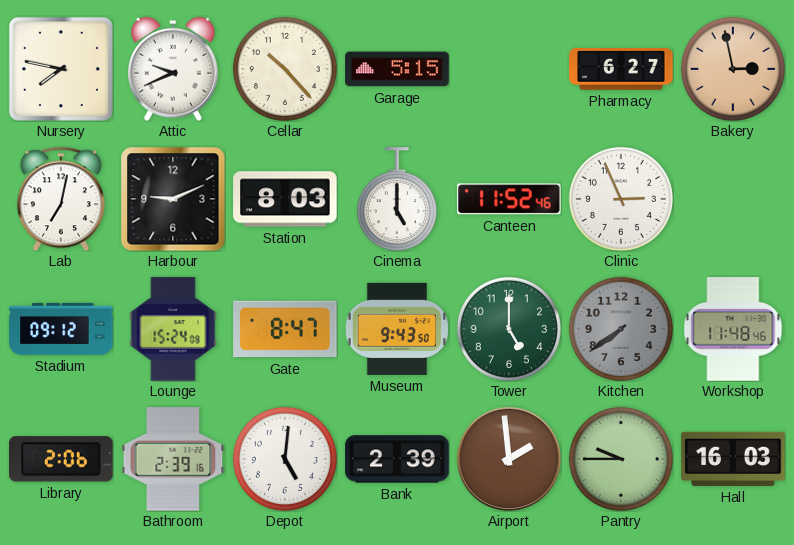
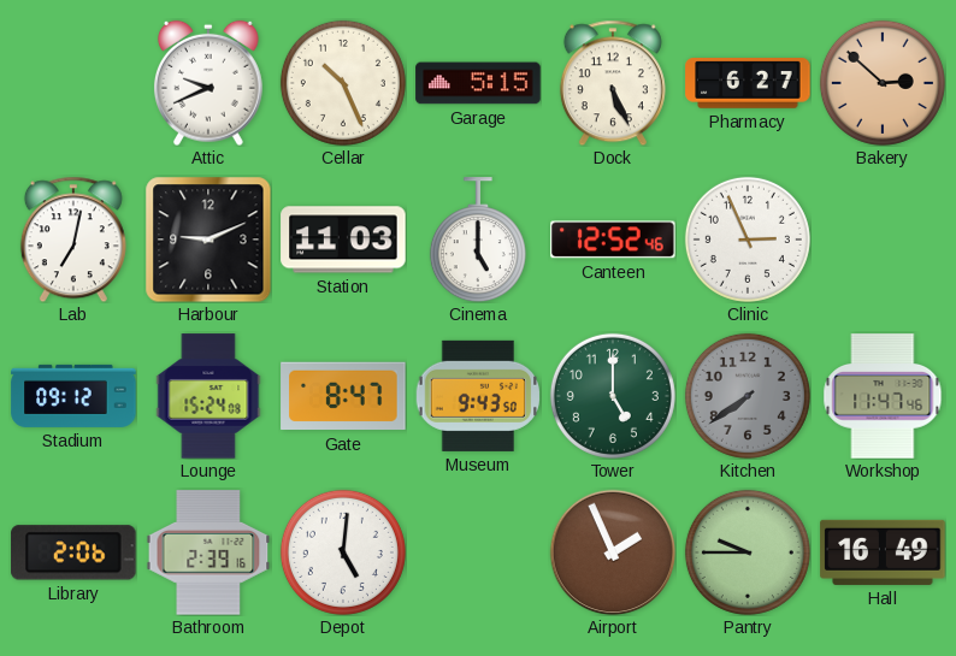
Nursery: 7:47 -> none
Cellar: 10:23 -> 10:26
Dock: none -> 5:26
Bakery: 2:58 -> 2:52
Station: 8:03 -> 11:03
Canteen: 11:52 -> 12:52
Workshop: 11:48 -> 11:47
Bank: 2:39 -> none
Airport: 1:59 -> 1:56
Hall: 16:03 -> 16:49
